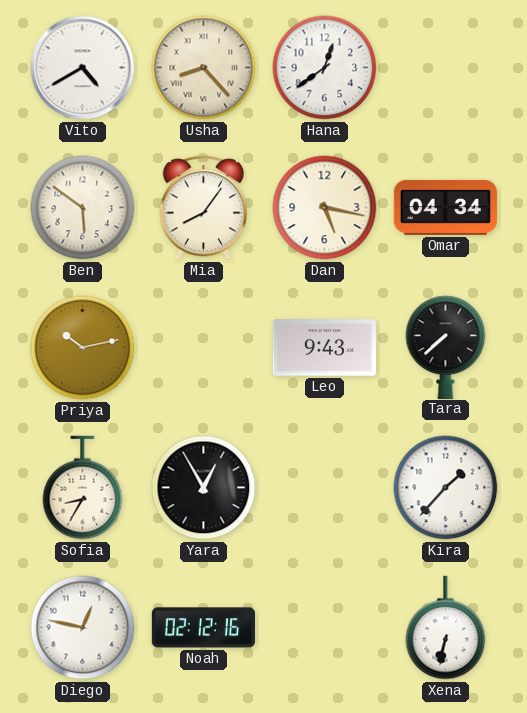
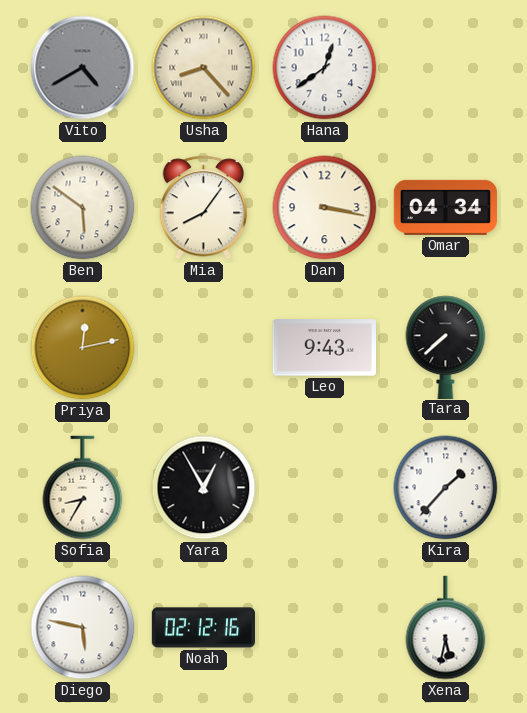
Vito dial: white -> grey
Dan: 5:17 -> 3:17
Priya: 10:13 -> 12:13
Diego: 12:47 -> 5:47
Xena: 6:32 -> 5:32
